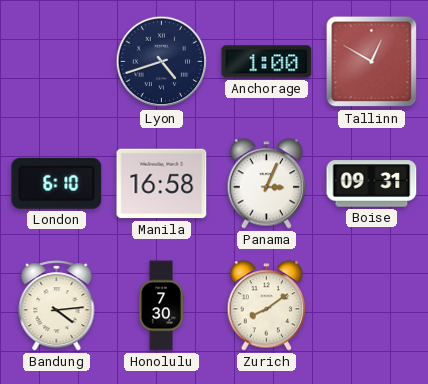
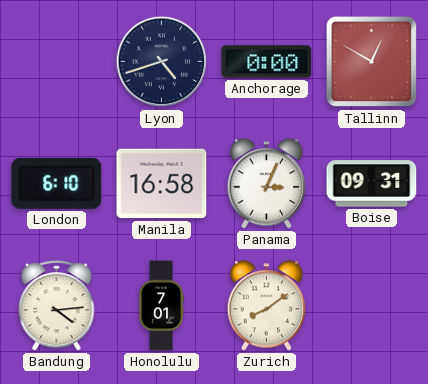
Anchorage: 1:00 -> 0:00
Honolulu: 7:30 -> 7:01
